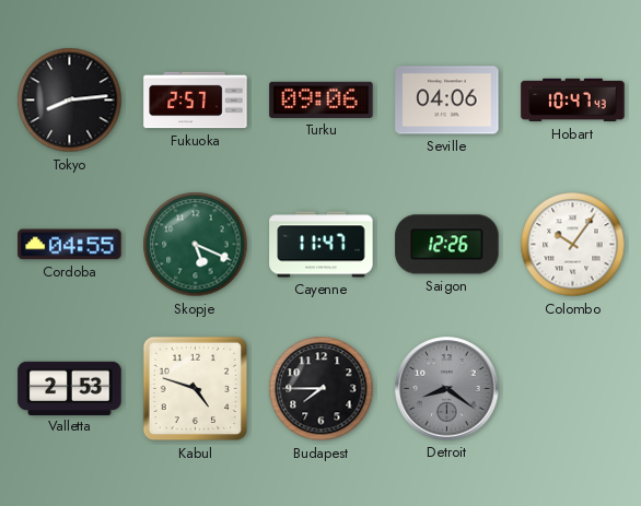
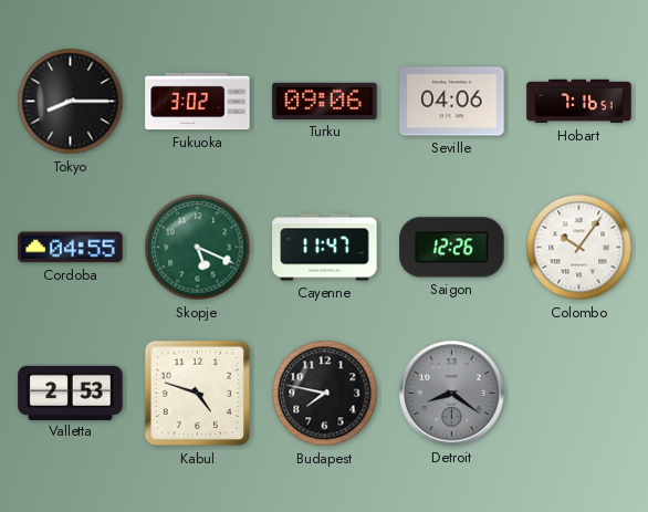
Tokyo: 8:14 -> 8:15
Fukuoka: 2:57 -> 3:02
Hobart: 10:47 -> 7:16
Budapest: 7:45 -> 7:47
